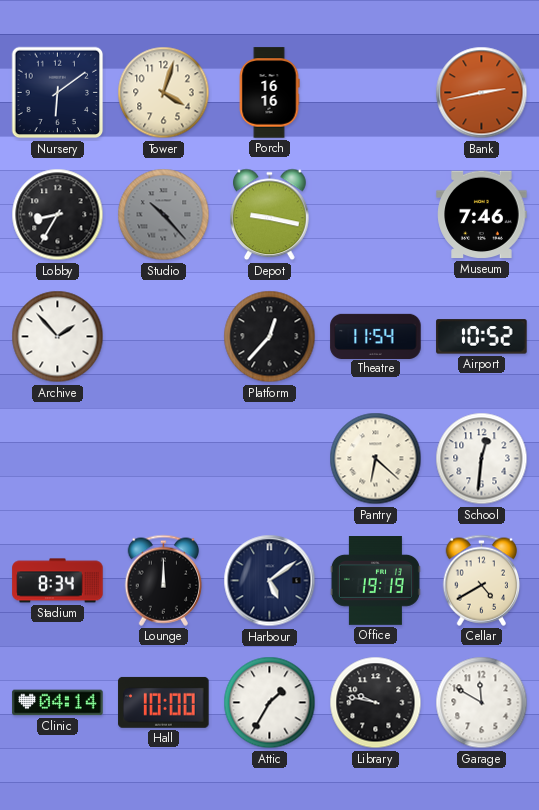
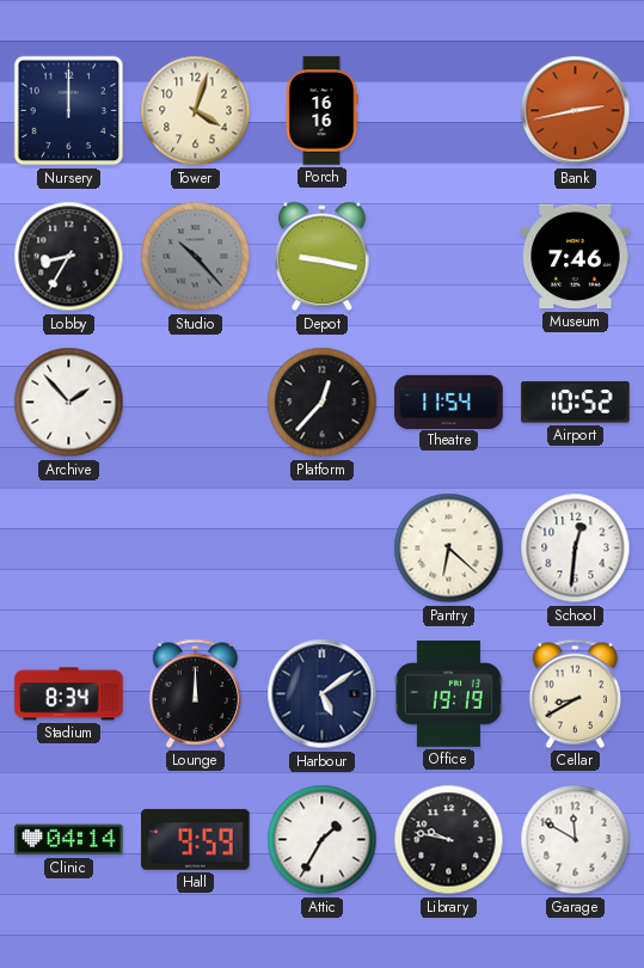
Nursery: 6:09 -> 12:00
Cellar: 4:40 -> 8:40
Hall: 10:00 -> 9:59
